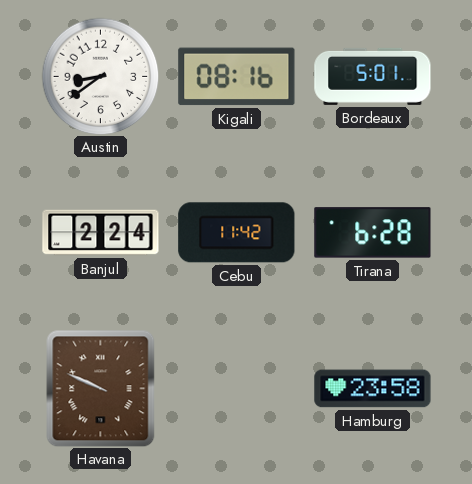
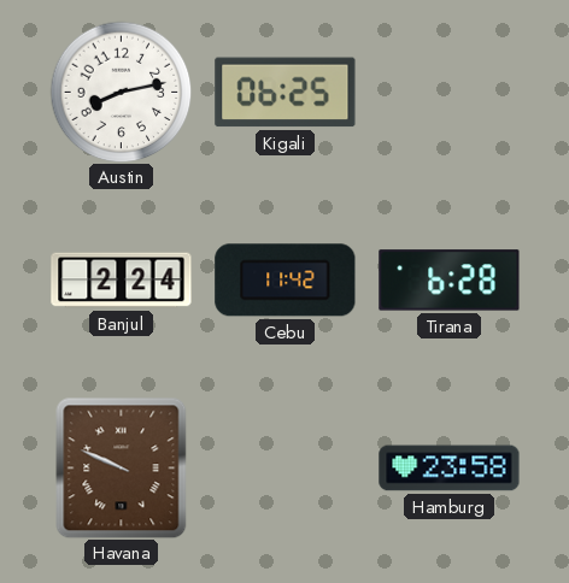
Austin: 8:39 -> 8:13
Kigali: 08:16 -> 06:25
Bordeaux: 5:01 -> none
